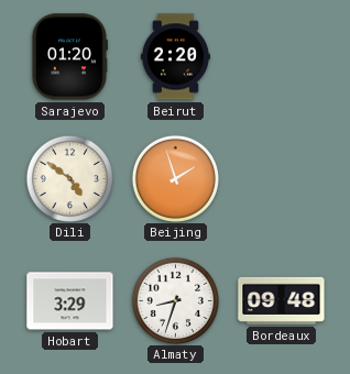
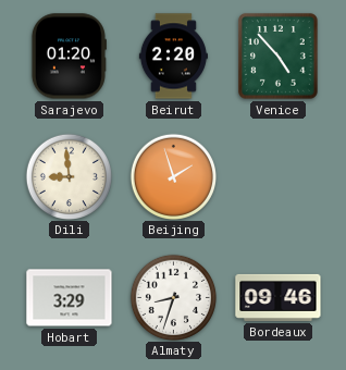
Venice: none -> 4:53
Dili: 4:51 -> 8:59
Bordeaux: 09:48 -> 09:46
